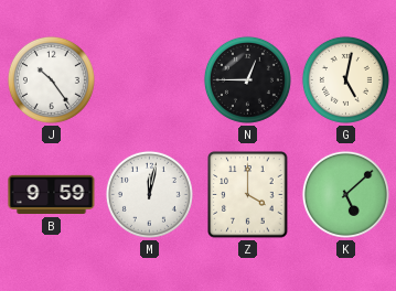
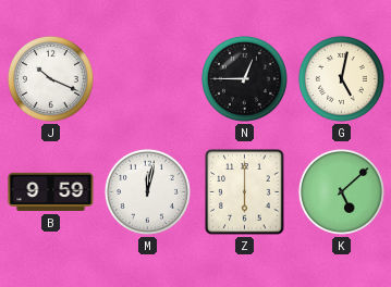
J: 10:24 -> 10:19
Z: 4:00 -> 6:00
